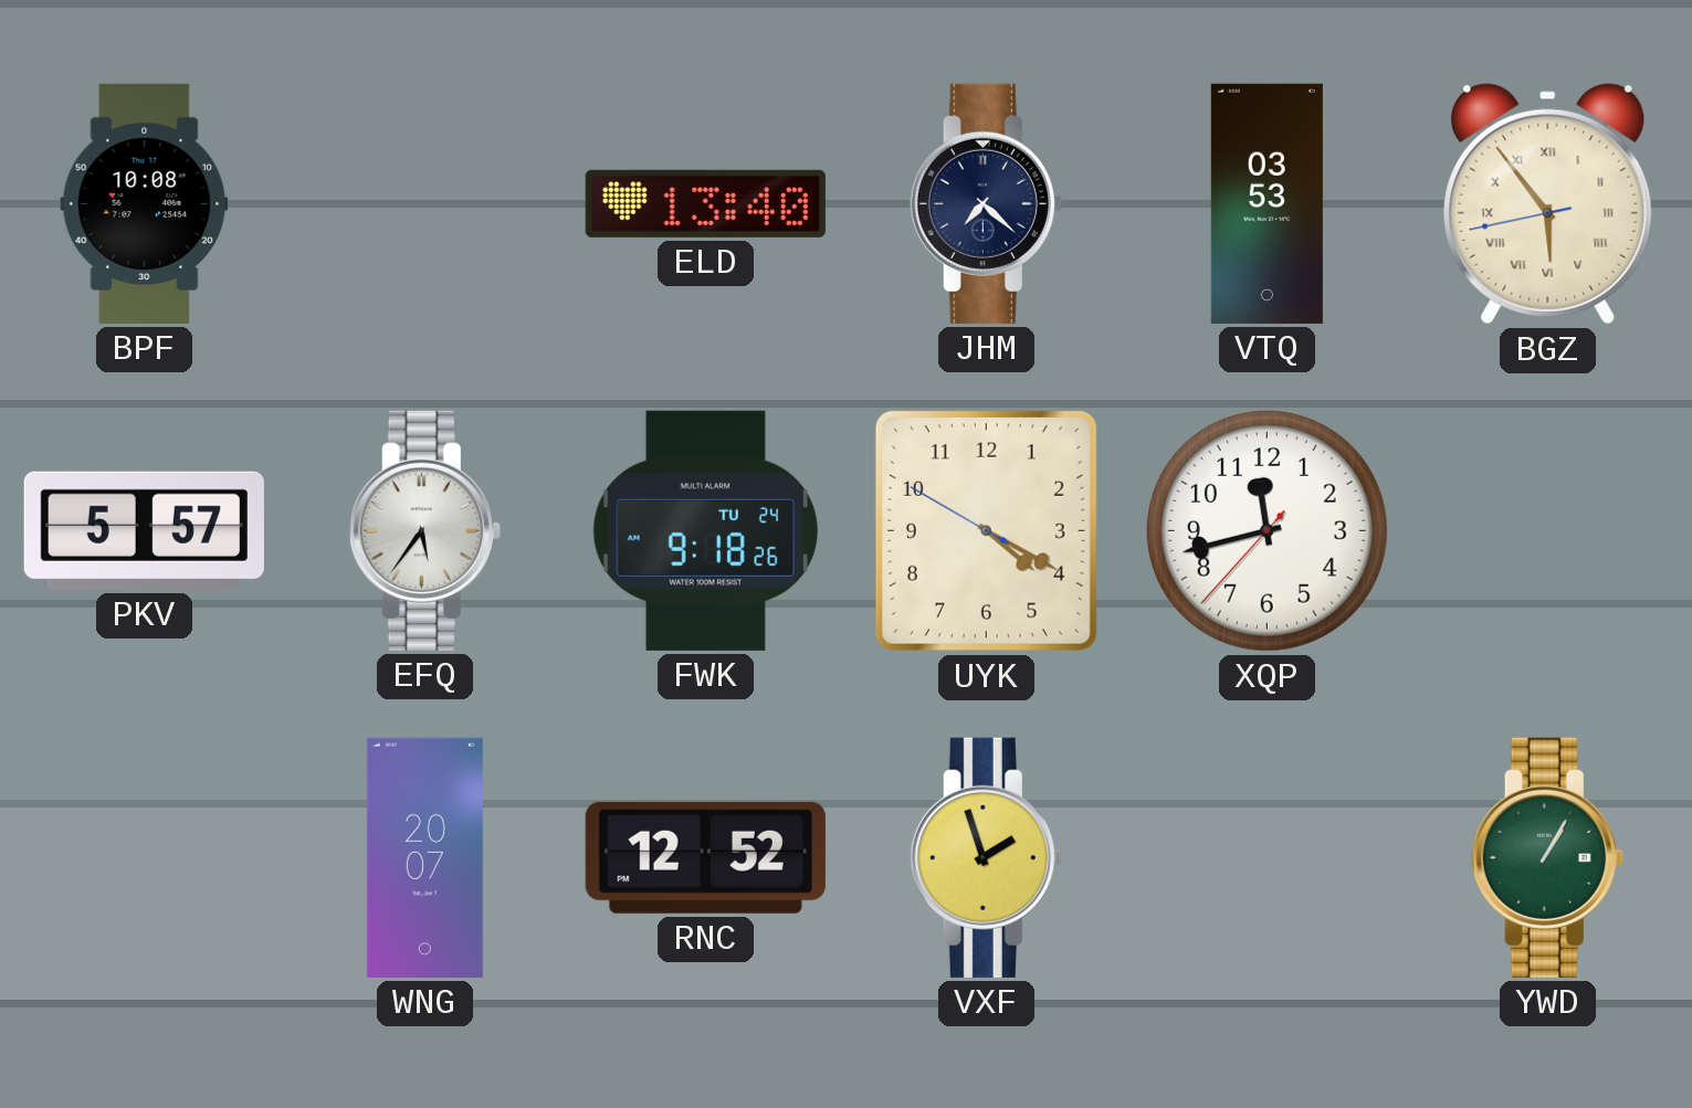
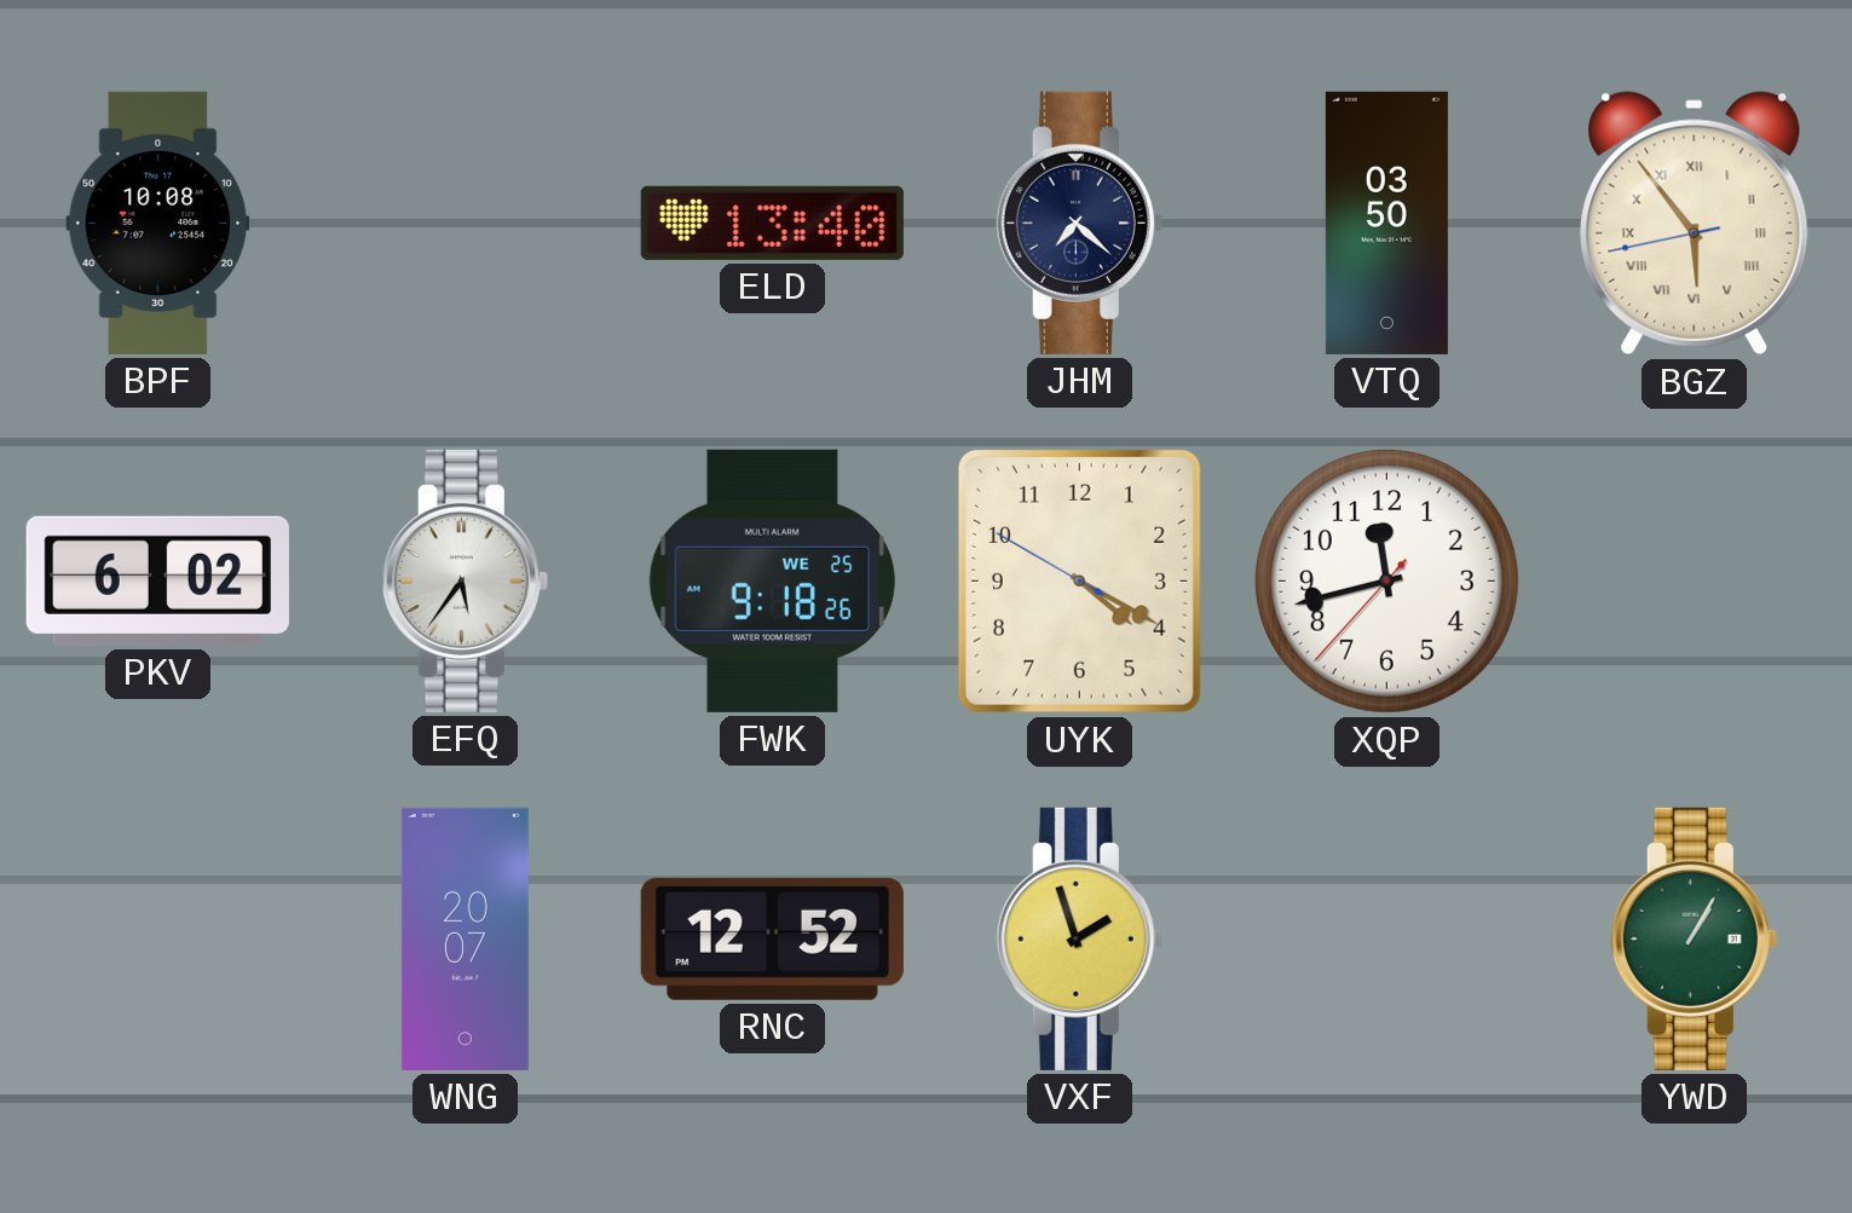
VTQ: 03:53 -> 03:50
PKV: 5:57 -> 6:02
FWK date: TU 24 -> WE 25
